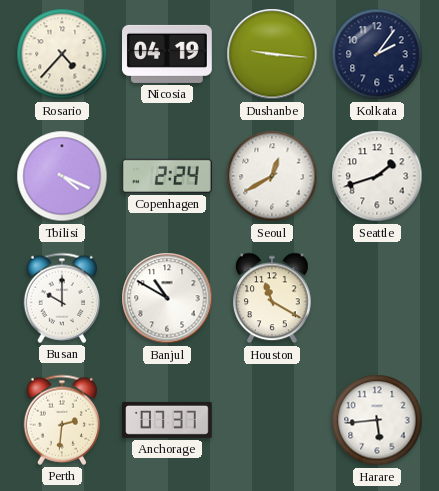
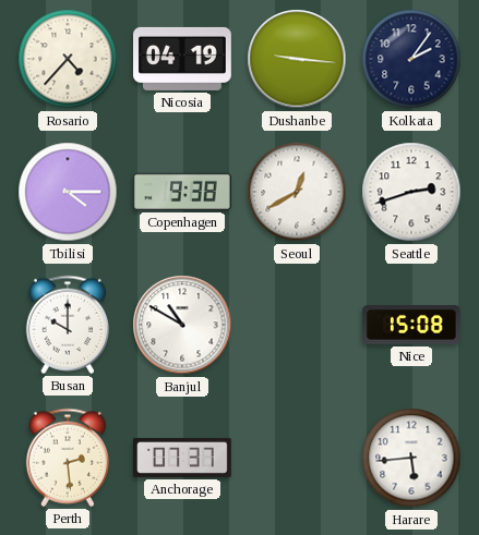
Tbilisi: 4:19 -> 4:15
Copenhagen: 2:24 -> 9:38
Seattle: 1:42 -> 2:42
Houston: 11:20 -> none
Nice: none -> 15:08
Perth: 2:31 -> 2:29
